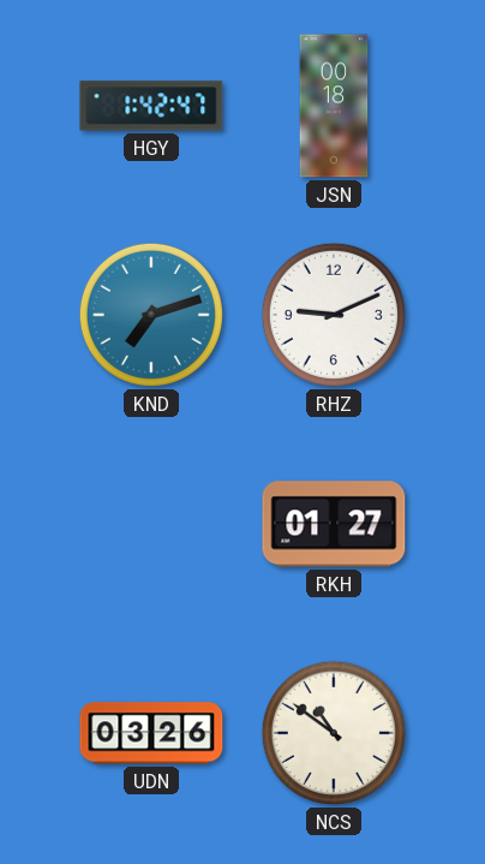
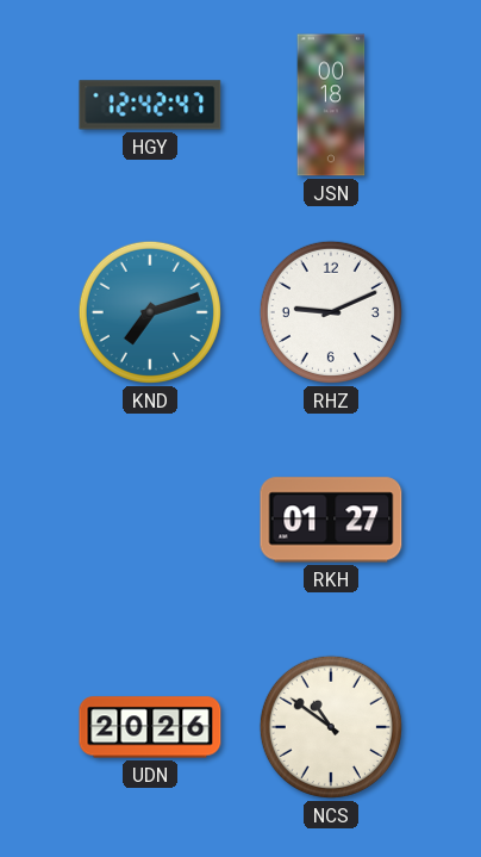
HGY: 1:42 -> 12:42
UDN: 03:26 -> 20:26
